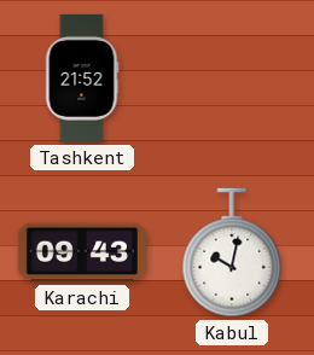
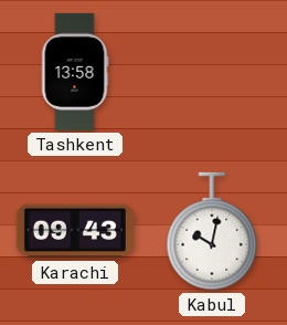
Tashkent: 21:52 -> 13:58
